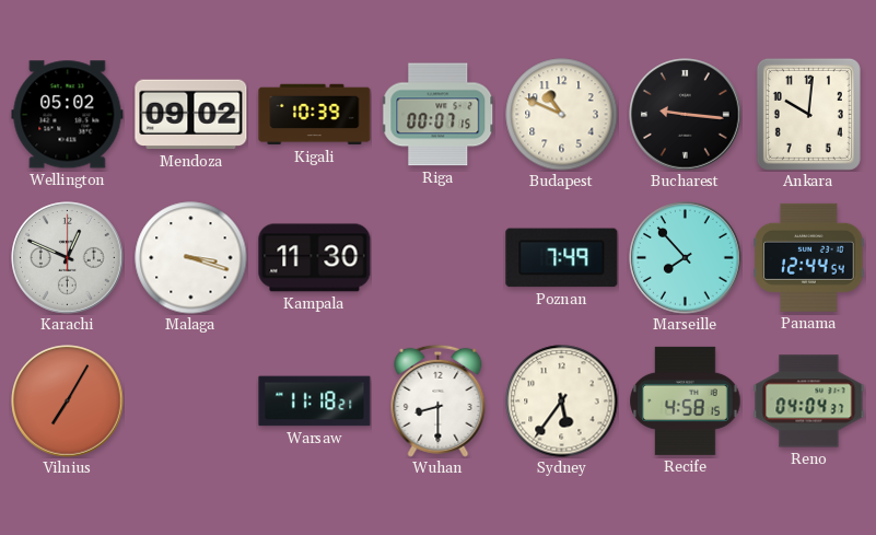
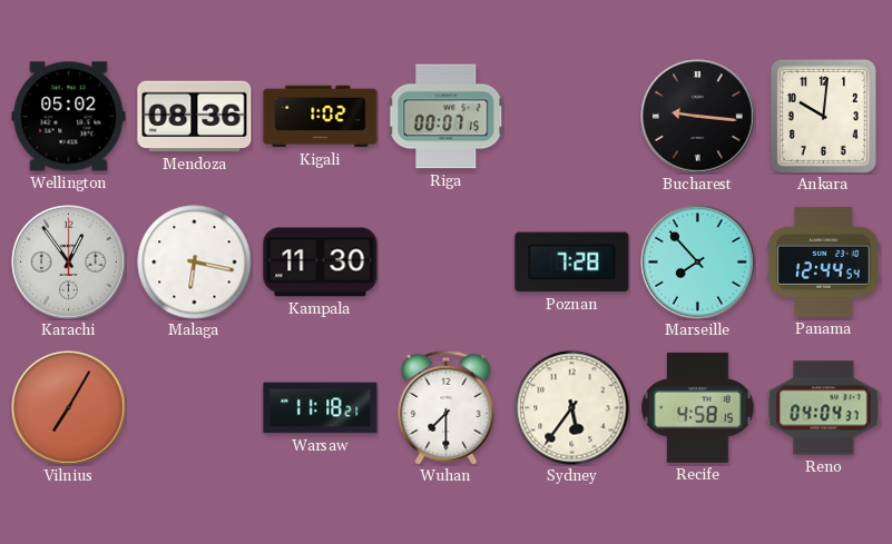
Mendoza: 09:02 -> 08:36
Kigali: 10:39 -> 1:02
Budapest: 10:49 -> none
Karachi: 12:49 -> 12:54
Malaga: 3:18 -> 6:17
Poznan: 7:49 -> 7:28
Wuhan: 8:30 -> 7:30
